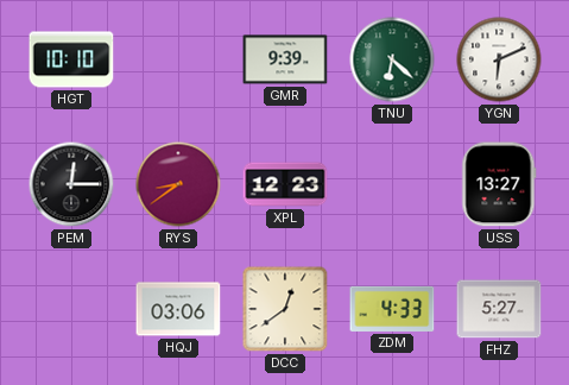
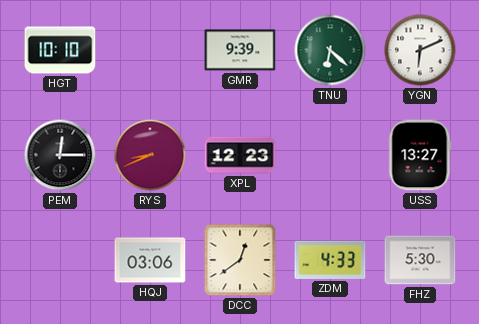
RYS: 8:39 -> 8:41
FHZ: 5:27 -> 5:30
